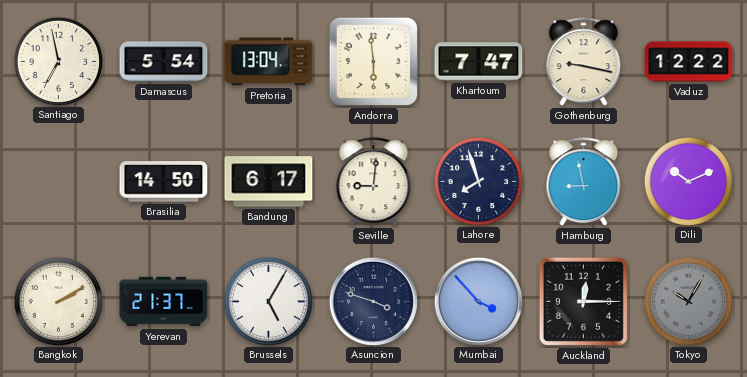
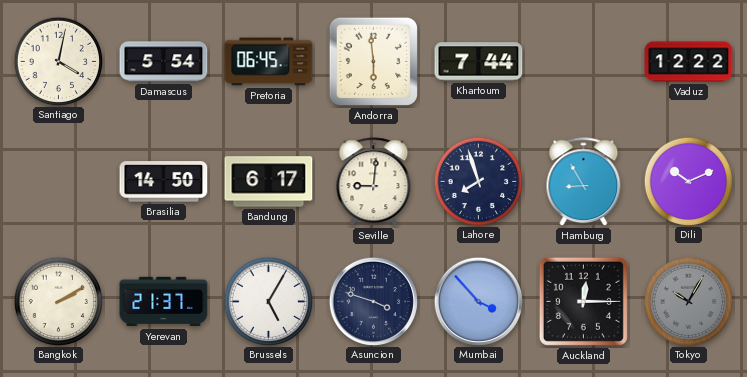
Santiago: 6:58 -> 4:02
Pretoria: 13:04 -> 06:45
Khartoum: 7:47 -> 7:44
Gothenburg: 9:17 -> none
Hamburg: 8:58 -> 8:55
